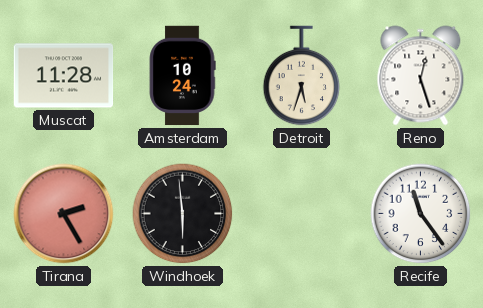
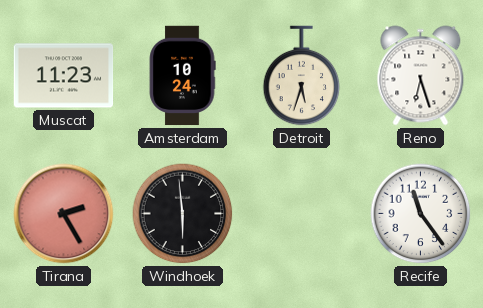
Muscat: 11:28 -> 11:23
Reno: 12:27 -> 6:27
